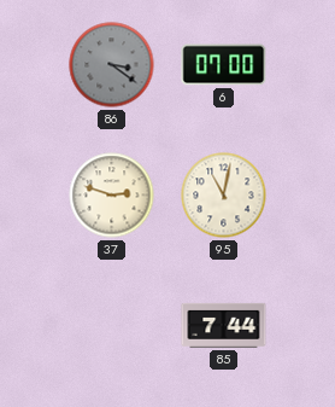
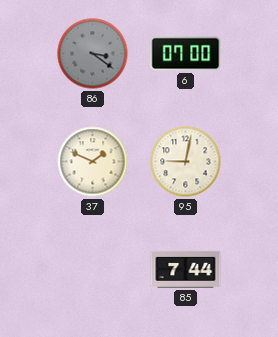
37: 2:48 -> 1:49
95: 11:02 -> 9:02
